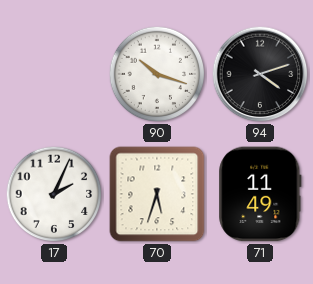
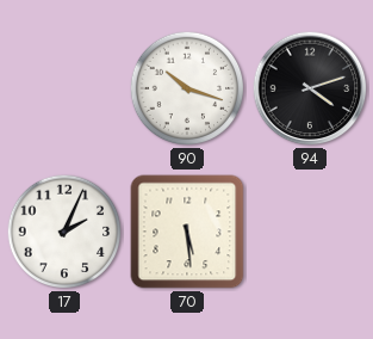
70: 5:33 -> 5:29
71: 11:49 -> none
